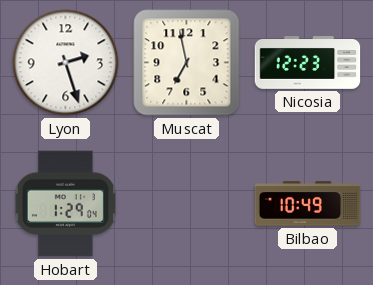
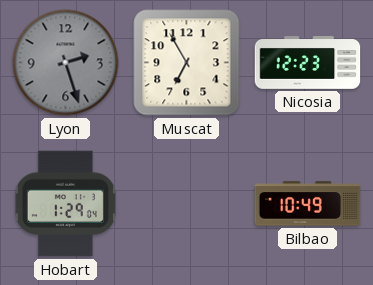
Lyon dial: white -> grey
Muscat: 6:58 -> 6:55
